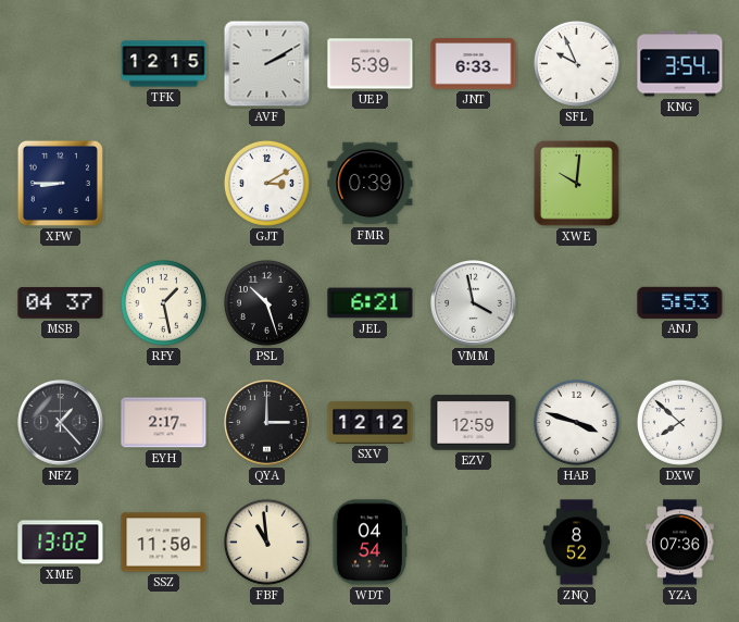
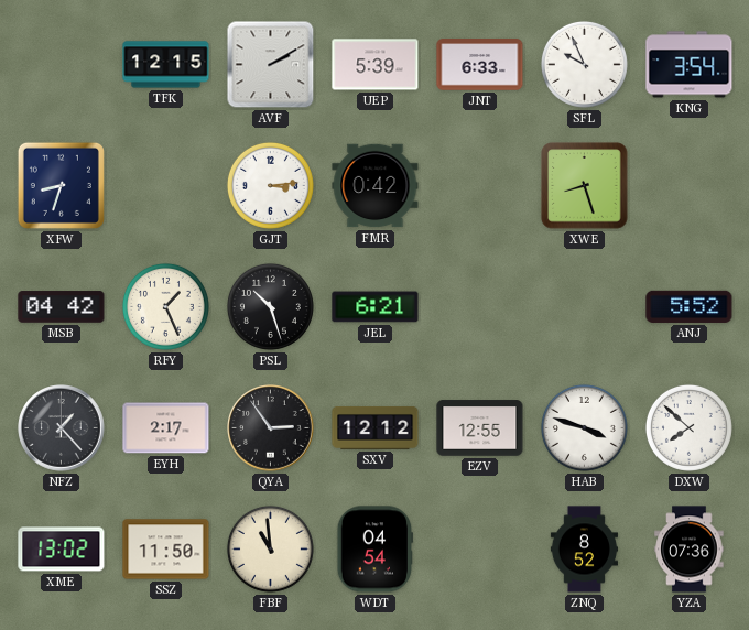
XFW: 8:45 -> 8:33
GJT: 3:10 -> 3:14
FMR: 0:39 -> 0:42
XWE: 10:01 -> 8:27
MSB: 04:37 -> 04:42
RFY: 1:28 -> 1:26
VMM: 3:58 -> none
ANJ: 5:53 -> 5:52
QYA: 3:00 -> 2:54
EZV: 12:59 -> 12:55
